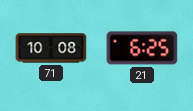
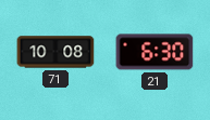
21: 6:25 -> 6:30
